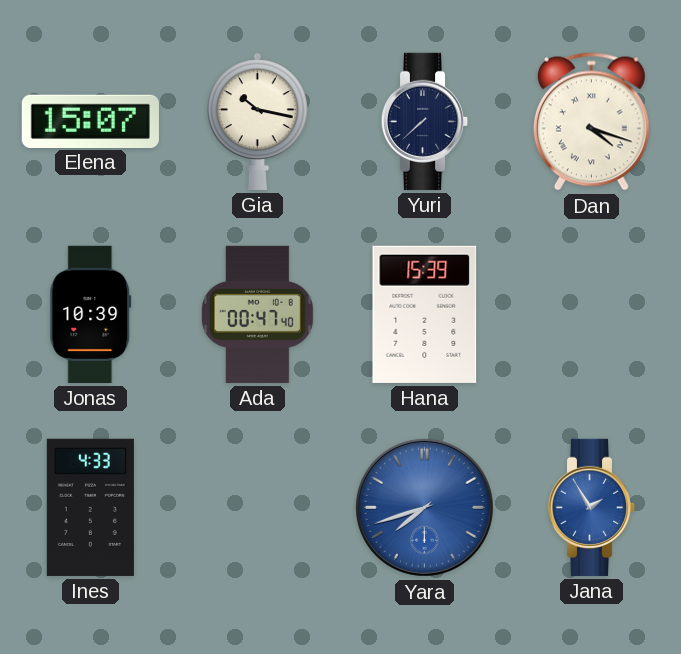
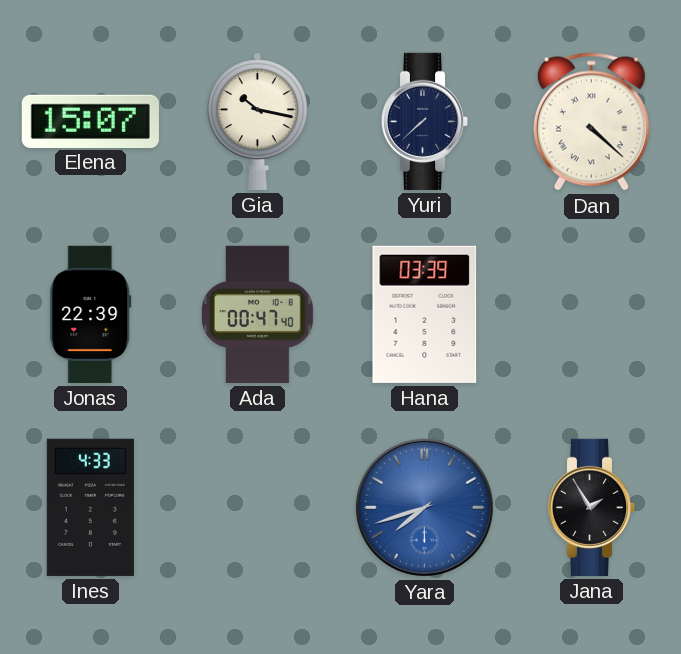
Dan: 4:18 -> 4:22
Jonas: 10:39 -> 22:39
Hana: 15:39 -> 03:39
Jana dial: blue -> black
